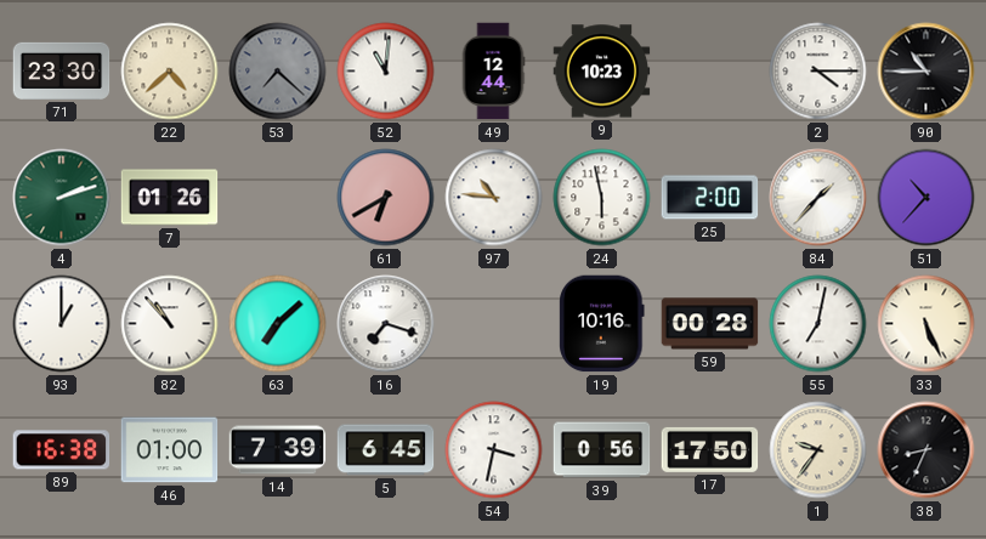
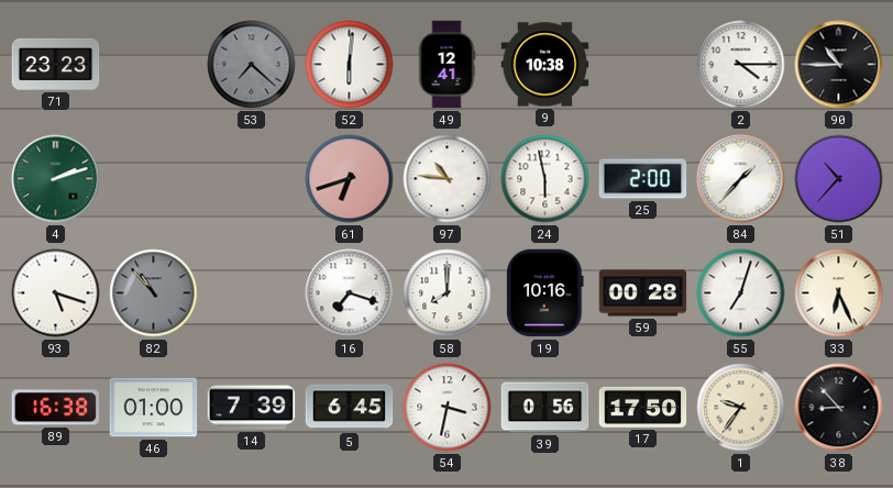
71: 23:30 -> 23:23
22: 4:38 -> none
52: 11:01 -> 6:01
49: 12:44 -> 12:41
9: 10:23 -> 10:38
7: 01:26 -> none
61: 6:40 -> 6:42
93: 1:00 -> 5:18
82 dial: white -> grey
63: 7:08 -> none
58: none -> 8:00
55: 7:02 -> 7:03
33: 5:26 -> 6:26
38: 8:34 -> 8:53
